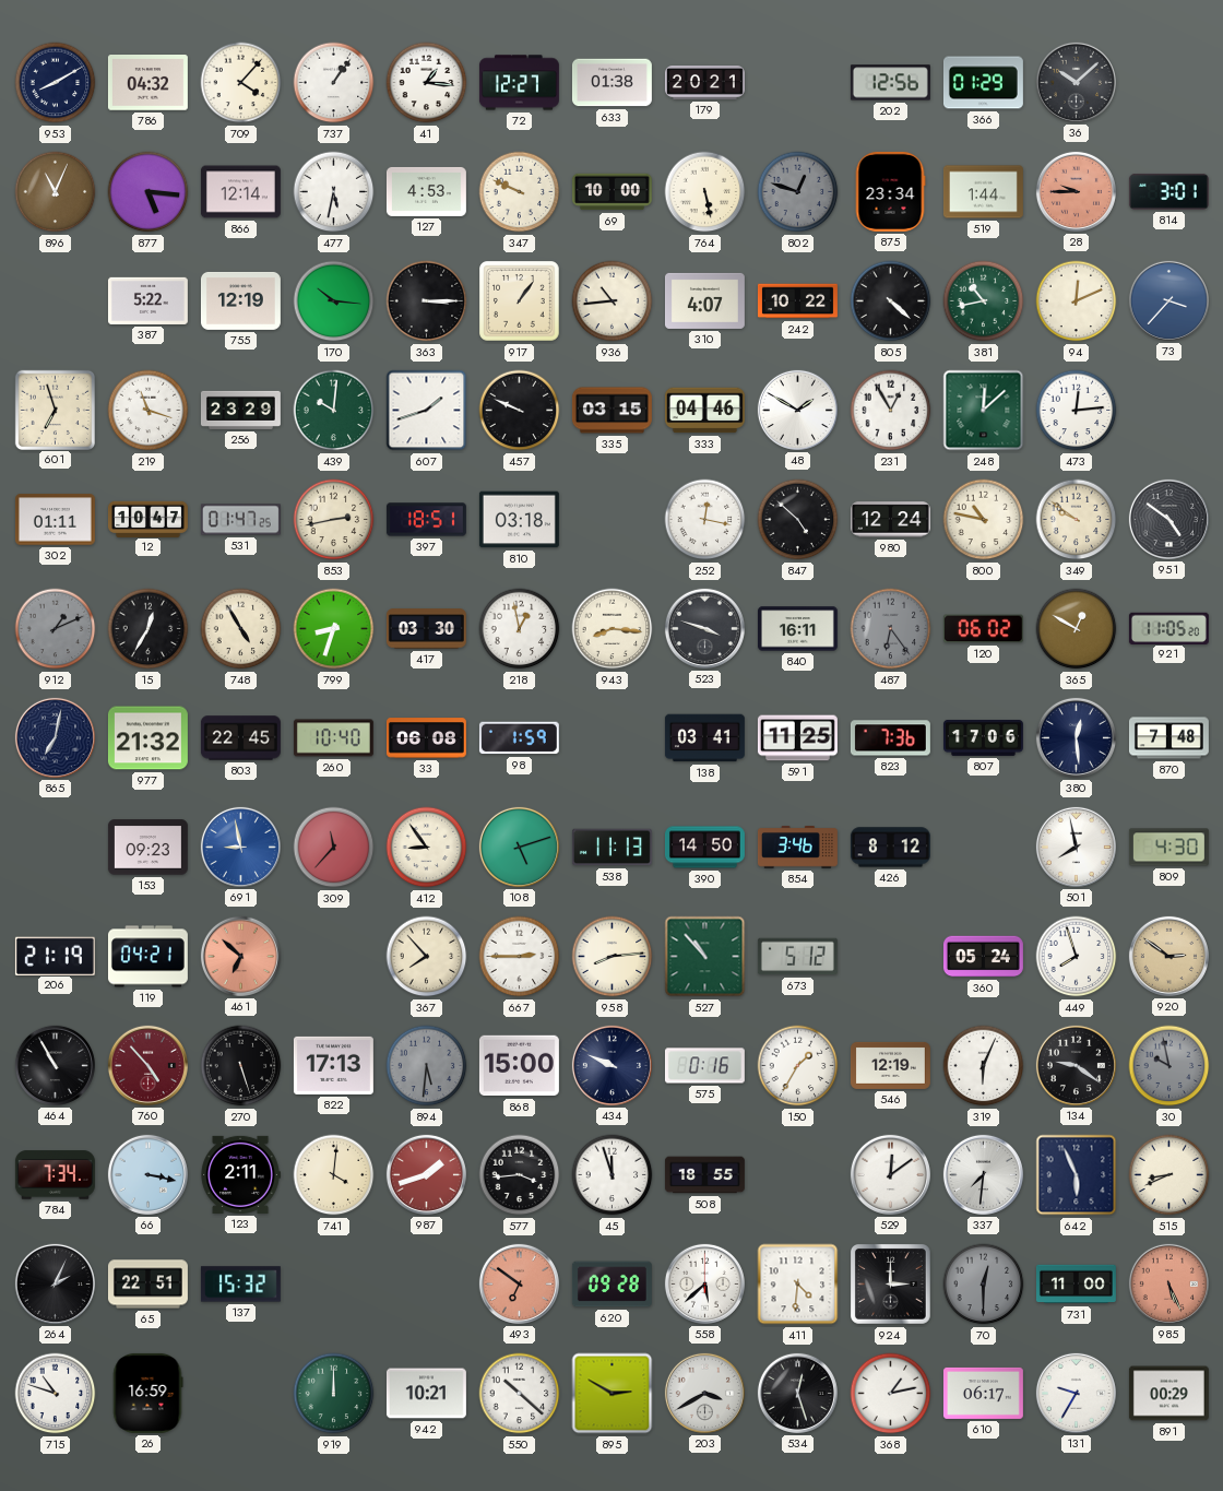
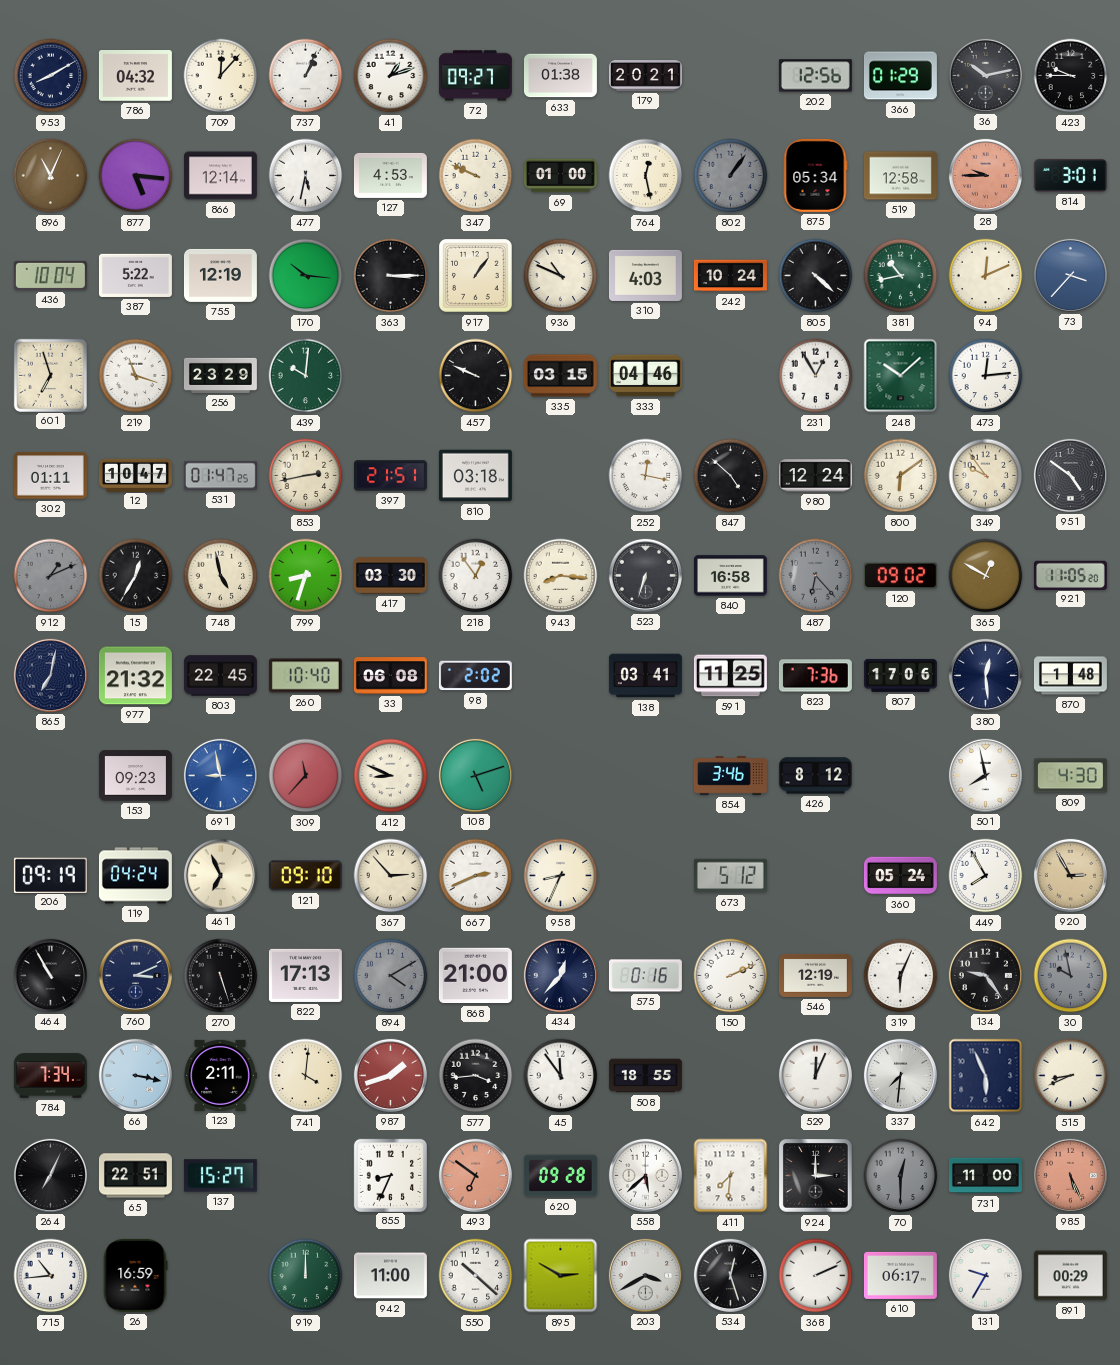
709: 4:07 -> 12:07
737: 1:06 -> 1:04
41: 1:16 -> 1:12
72: 12:27 -> 09:27
36: 10:08 -> 10:13
423: none -> 9:45
69: 10:00 -> 01:00
764: 5:28 -> 12:28
802: 12:48 -> 1:06
875: 23:34 -> 05:34
519: 1:44 -> 12:58
436: none -> 10:04
936: 10:44 -> 10:49
310: 4:07 -> 4:03
242: 10:22 -> 10:24
607: 1:42 -> none
48: 1:50 -> none
248: 12:08 -> 10:08
397: 18:51 -> 21:51
800: 10:47 -> 6:09
349: 9:51 -> 9:54
748: 4:55 -> 4:58
218: 12:58 -> 12:54
523: 3:48 -> 6:33
840: 16:11 -> 16:58
487: 6:24 -> 6:23
120: 06:02 -> 09:02
98: 1:59 -> 2:02
870: 7:48 -> 1:48
412: 8:54 -> 8:49
538: 11:13 -> none
390: 14:50 -> none
206: 21:19 -> 09:19
119: 04:21 -> 04:24
461: 6:52 -> 6:56
461 dial: salmon -> cream
121: none -> 09:10
367: 7:53 -> 2:53
667: 2:45 -> 2:41
958: 8:14 -> 8:34
527: 10:53 -> none
449: 7:57 -> 7:55
920: 2:51 -> 2:55
760: 4:53 -> 3:11
760 dial: burgundy -> navy
894: 5:31 -> 4:10
868: 15:00 -> 21:00
434: 9:49 -> 12:37
150: 1:35 -> 2:11
134: 9:21 -> 9:24
45: 11:57 -> 11:54
529: 12:09 -> 12:04
264: 2:04 -> 7:04
137: 15:32 -> 15:27
855: none -> 8:34
411: 4:31 -> 7:31
715: 10:48 -> 10:44
942: 10:21 -> 11:00
368: 1:13 -> 2:11
